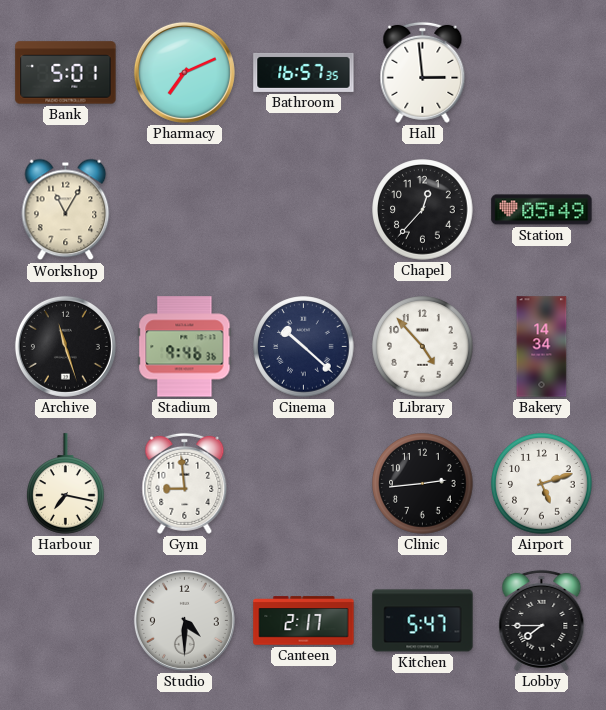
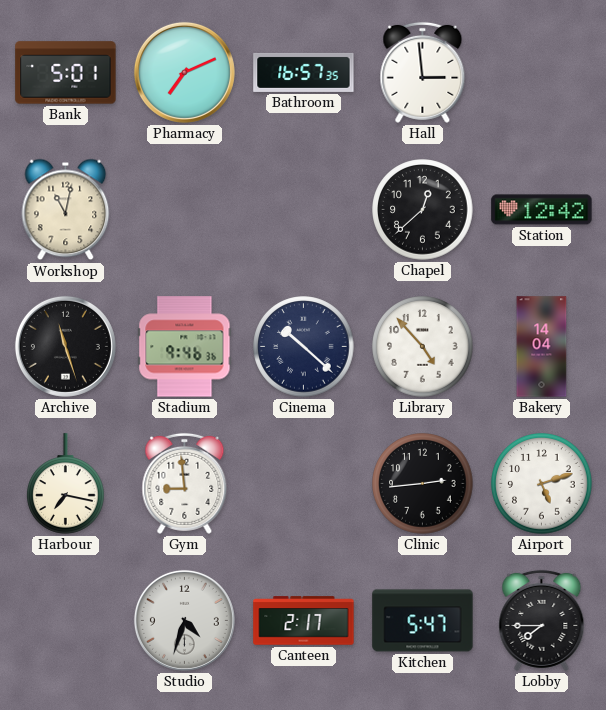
Workshop: 11:05 -> 11:02
Chapel: 12:37 -> 12:38
Station: 05:49 -> 12:42
Bakery: 14:34 -> 14:04
Studio: 4:30 -> 4:33
